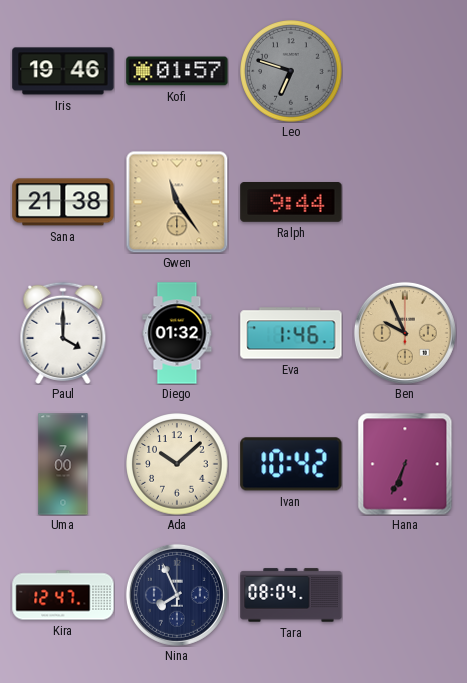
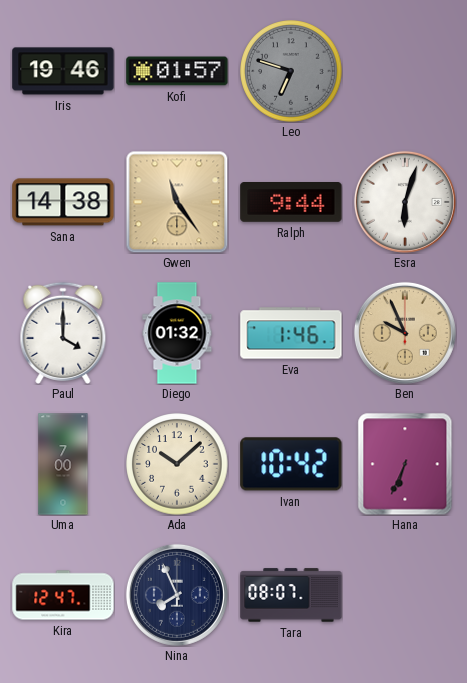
Sana: 21:38 -> 14:38
Esra: none -> 6:03
Tara: 08:04 -> 08:07
